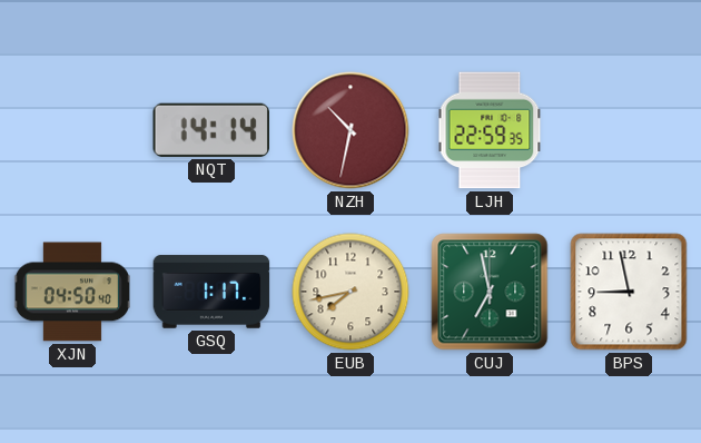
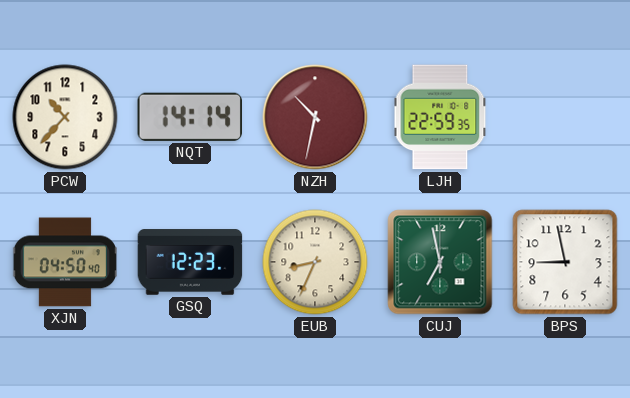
PCW: none -> 10:37
GSQ: 1:17 -> 12:23
EUB: 7:43 -> 8:34
